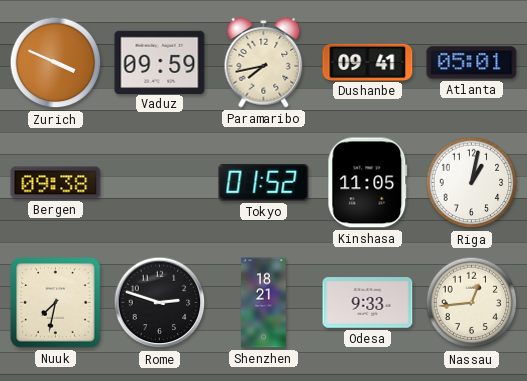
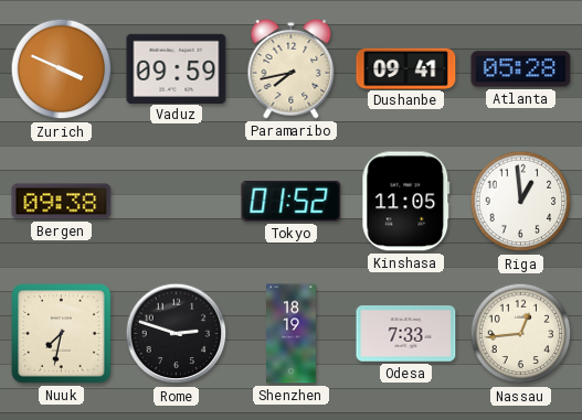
Atlanta: 05:01 -> 05:28
Riga: 1:02 -> 12:59
Shenzhen: 18:21 -> 18:19
Odesa: 9:33 -> 7:33
